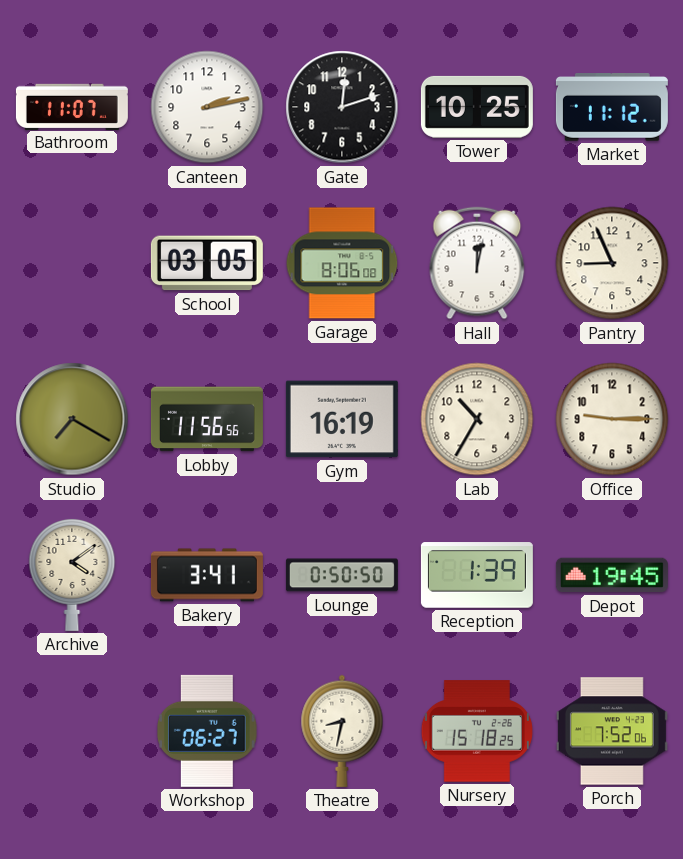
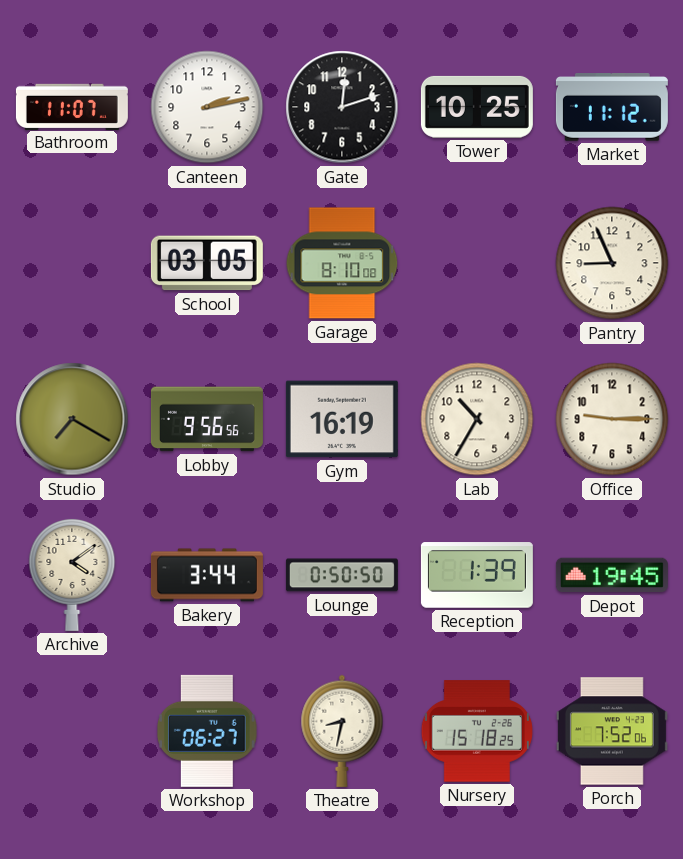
Garage: 8:06 -> 8:10
Hall: 12:02 -> none
Lobby: 11:56 -> 9:56
Bakery: 3:41 -> 3:44
